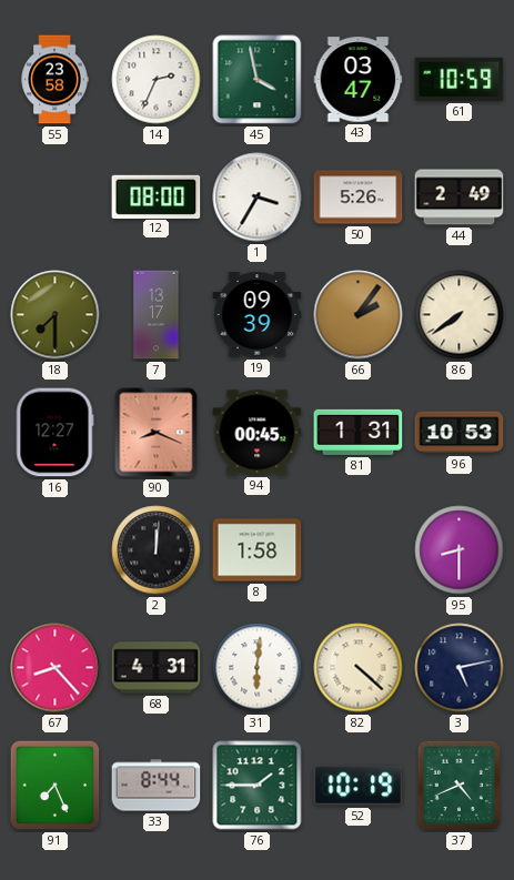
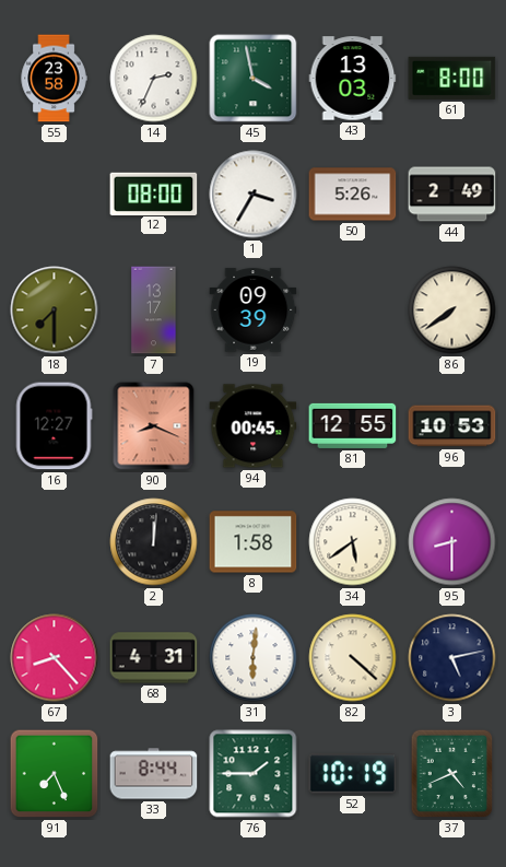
43: 03:47 -> 13:03
61: 10:59 -> 8:00
66: 2:06 -> none
81: 1:31 -> 12:55
34: none -> 5:39
